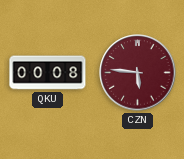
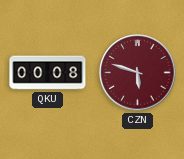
CZN: 5:46 -> 5:48
